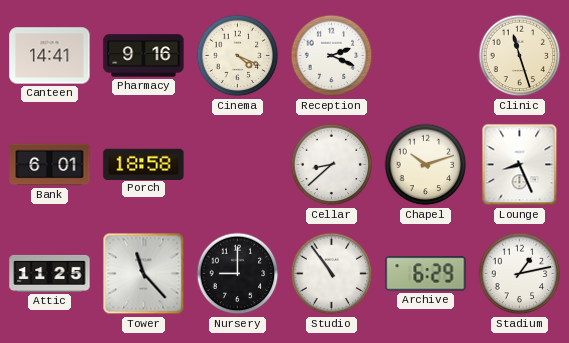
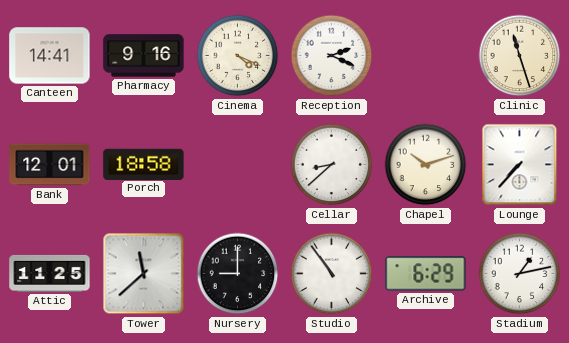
Bank: 6:01 -> 12:01
Lounge: 8:26 -> 7:37
Tower: 11:23 -> 11:38
